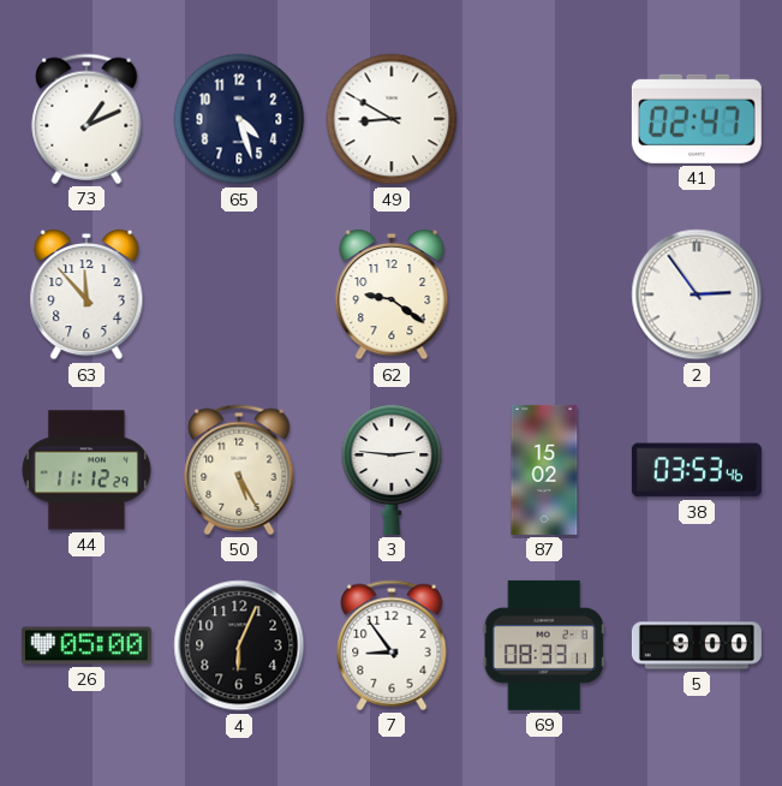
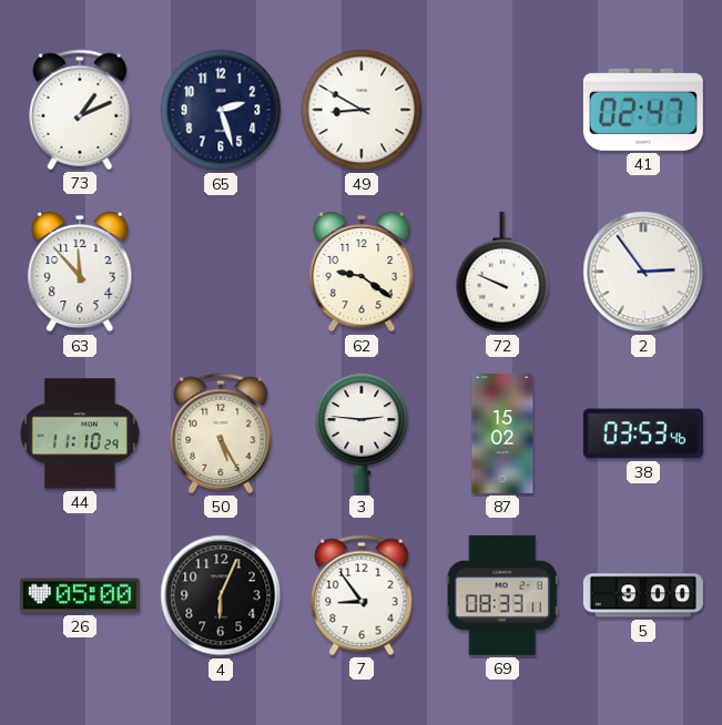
65: 4:27 -> 2:27
72: none -> 9:49
44: 11:12 -> 11:10
